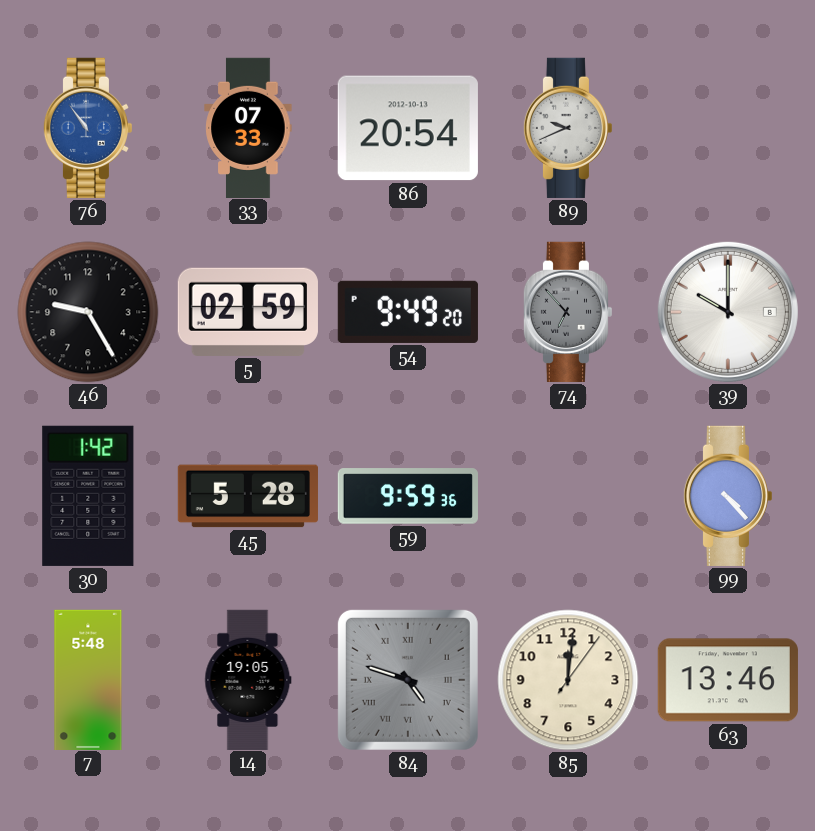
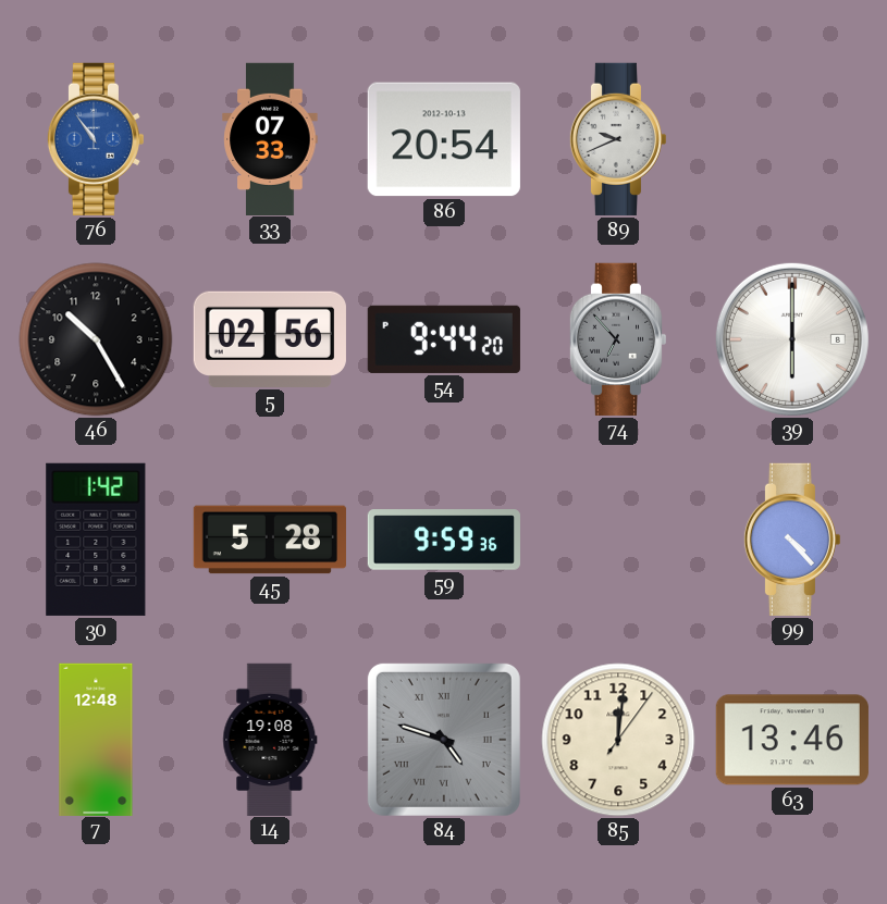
46: 9:25 -> 10:25
5: 02:59 -> 02:56
54: 9:49 -> 9:44
39: 10:00 -> 6:00
7: 5:48 -> 12:48
14: 19:05 -> 19:08
